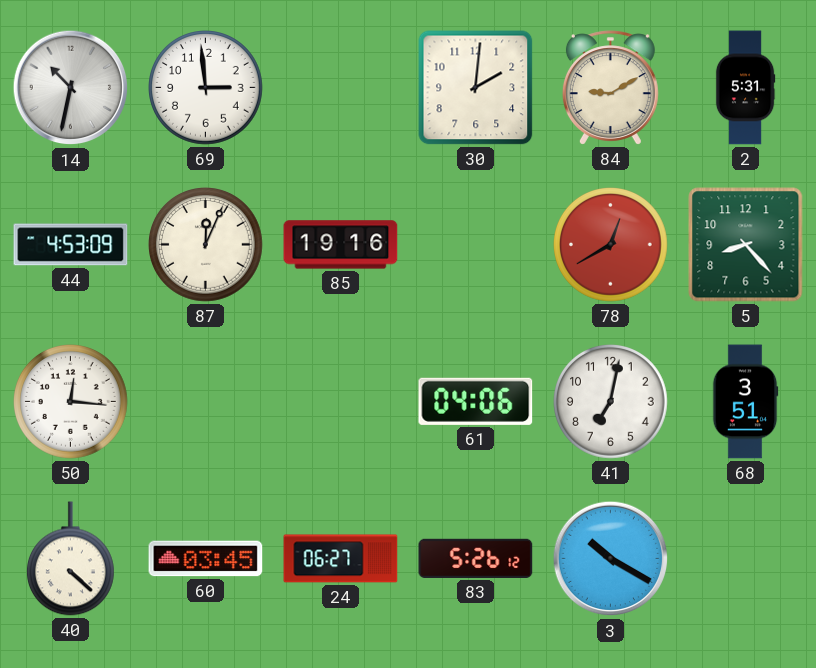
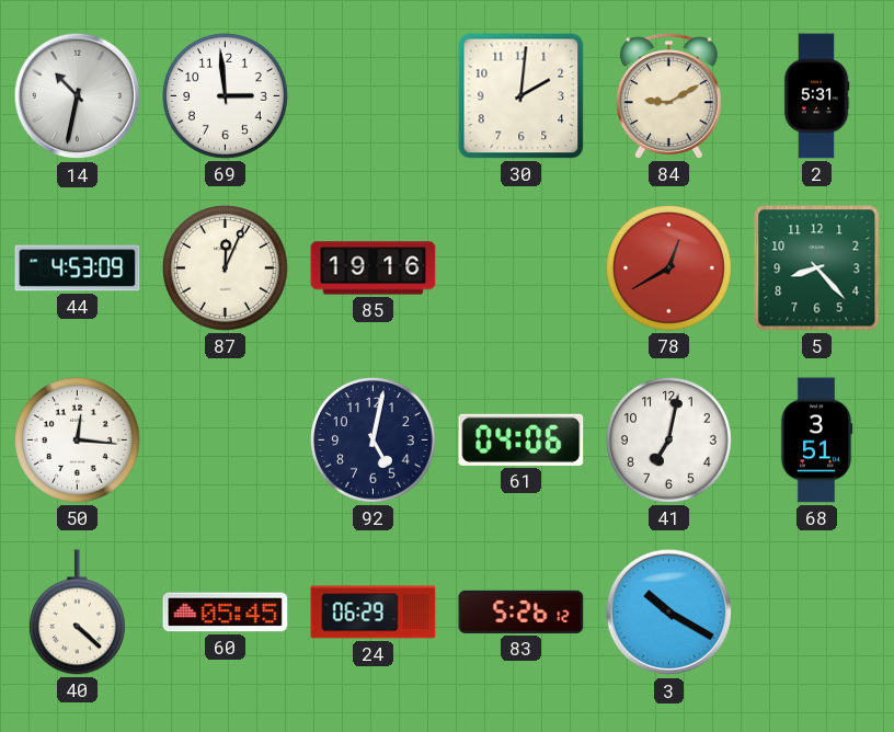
92: none -> 5:02
60: 03:45 -> 05:45
24: 06:27 -> 06:29
